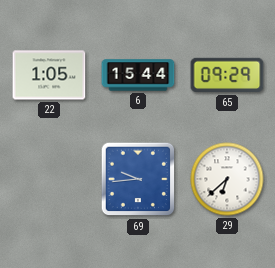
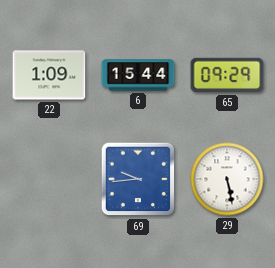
22: 1:05 -> 1:09
29: 6:38 -> 5:28
